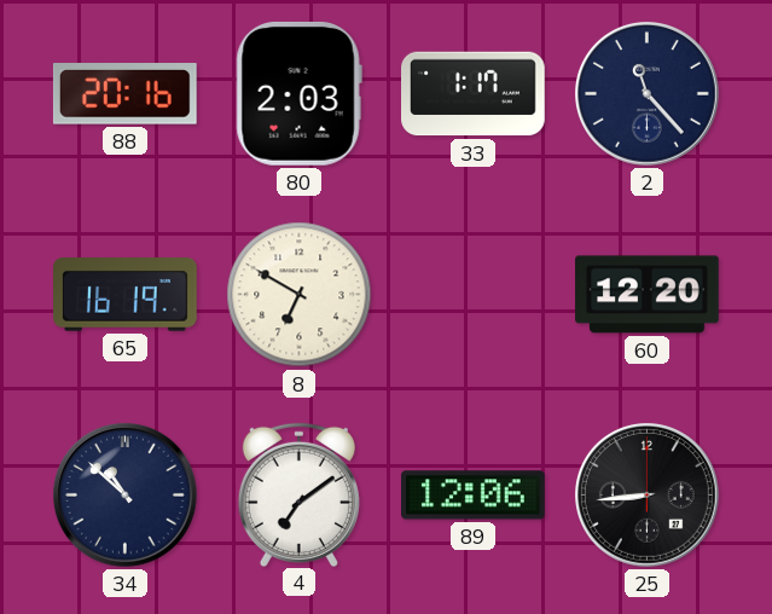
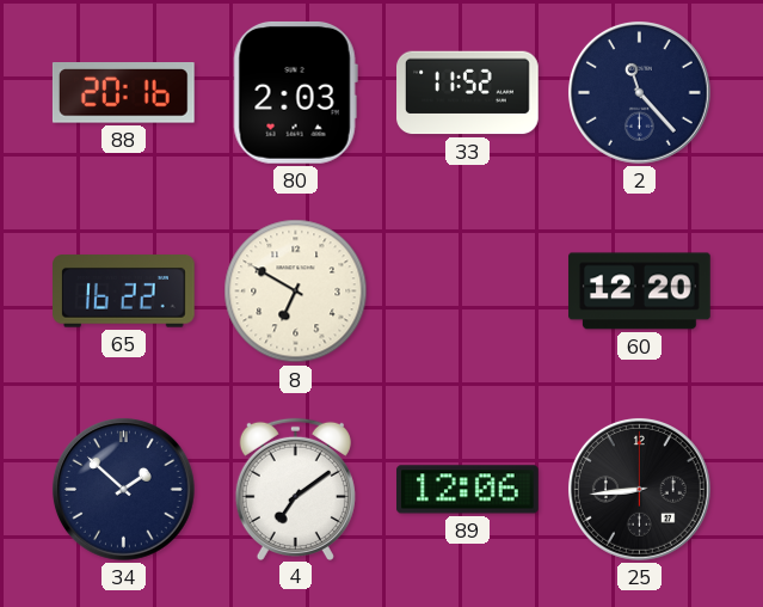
33: 1:17 -> 11:52
65: 16:19 -> 16:22
34: 10:52 -> 1:52
